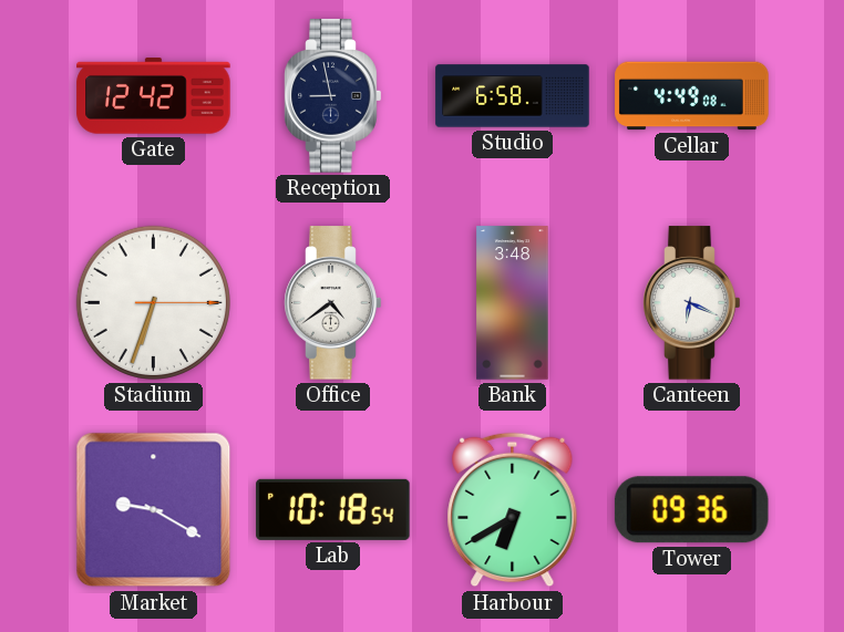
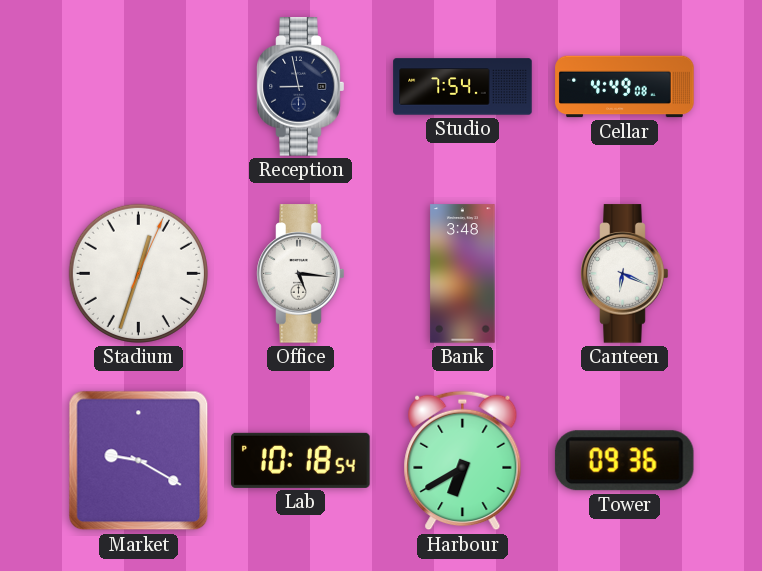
Gate: 12:42 -> none
Studio: 6:58 -> 7:54
Stadium: 6:33 -> 12:33
Office: 4:39 -> 5:16
